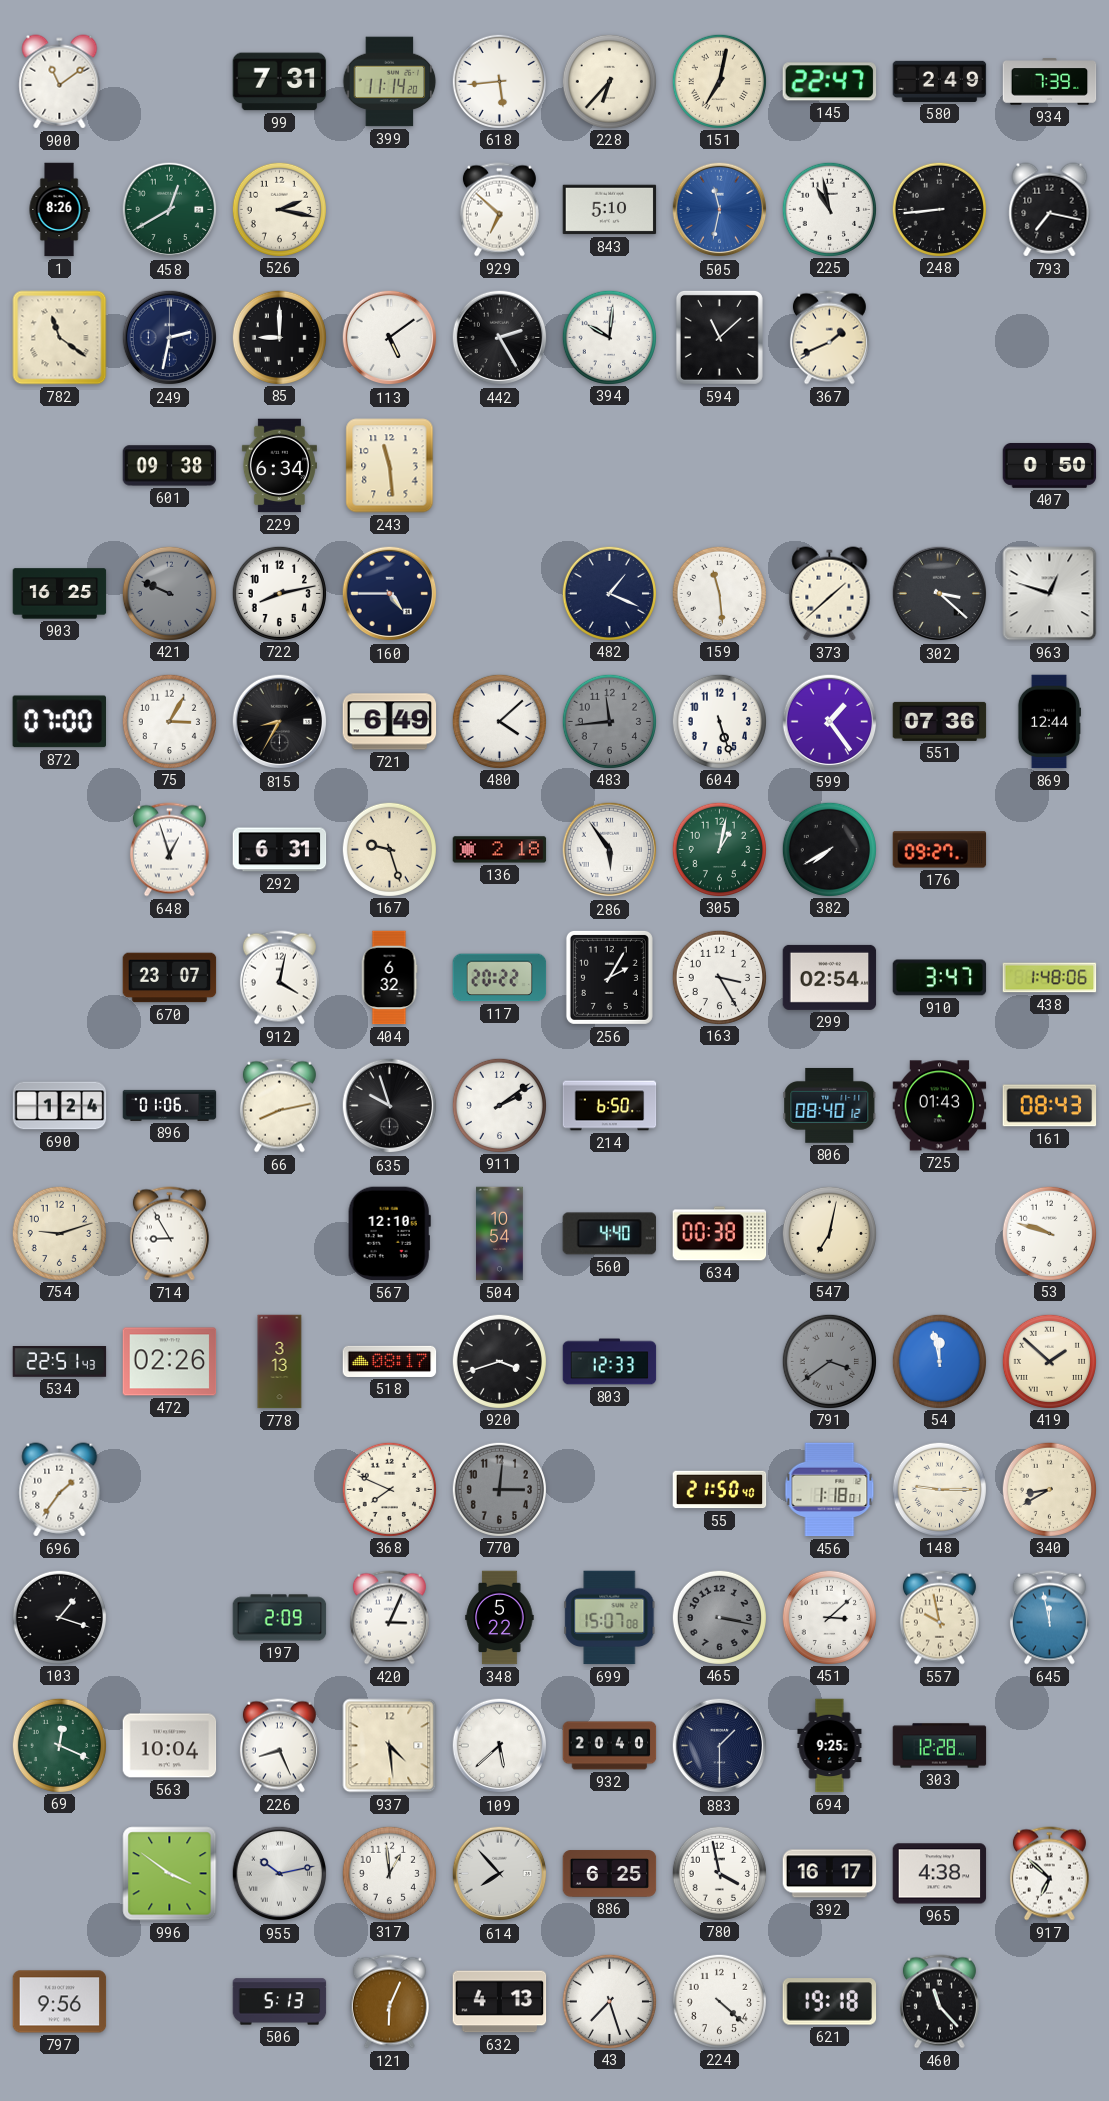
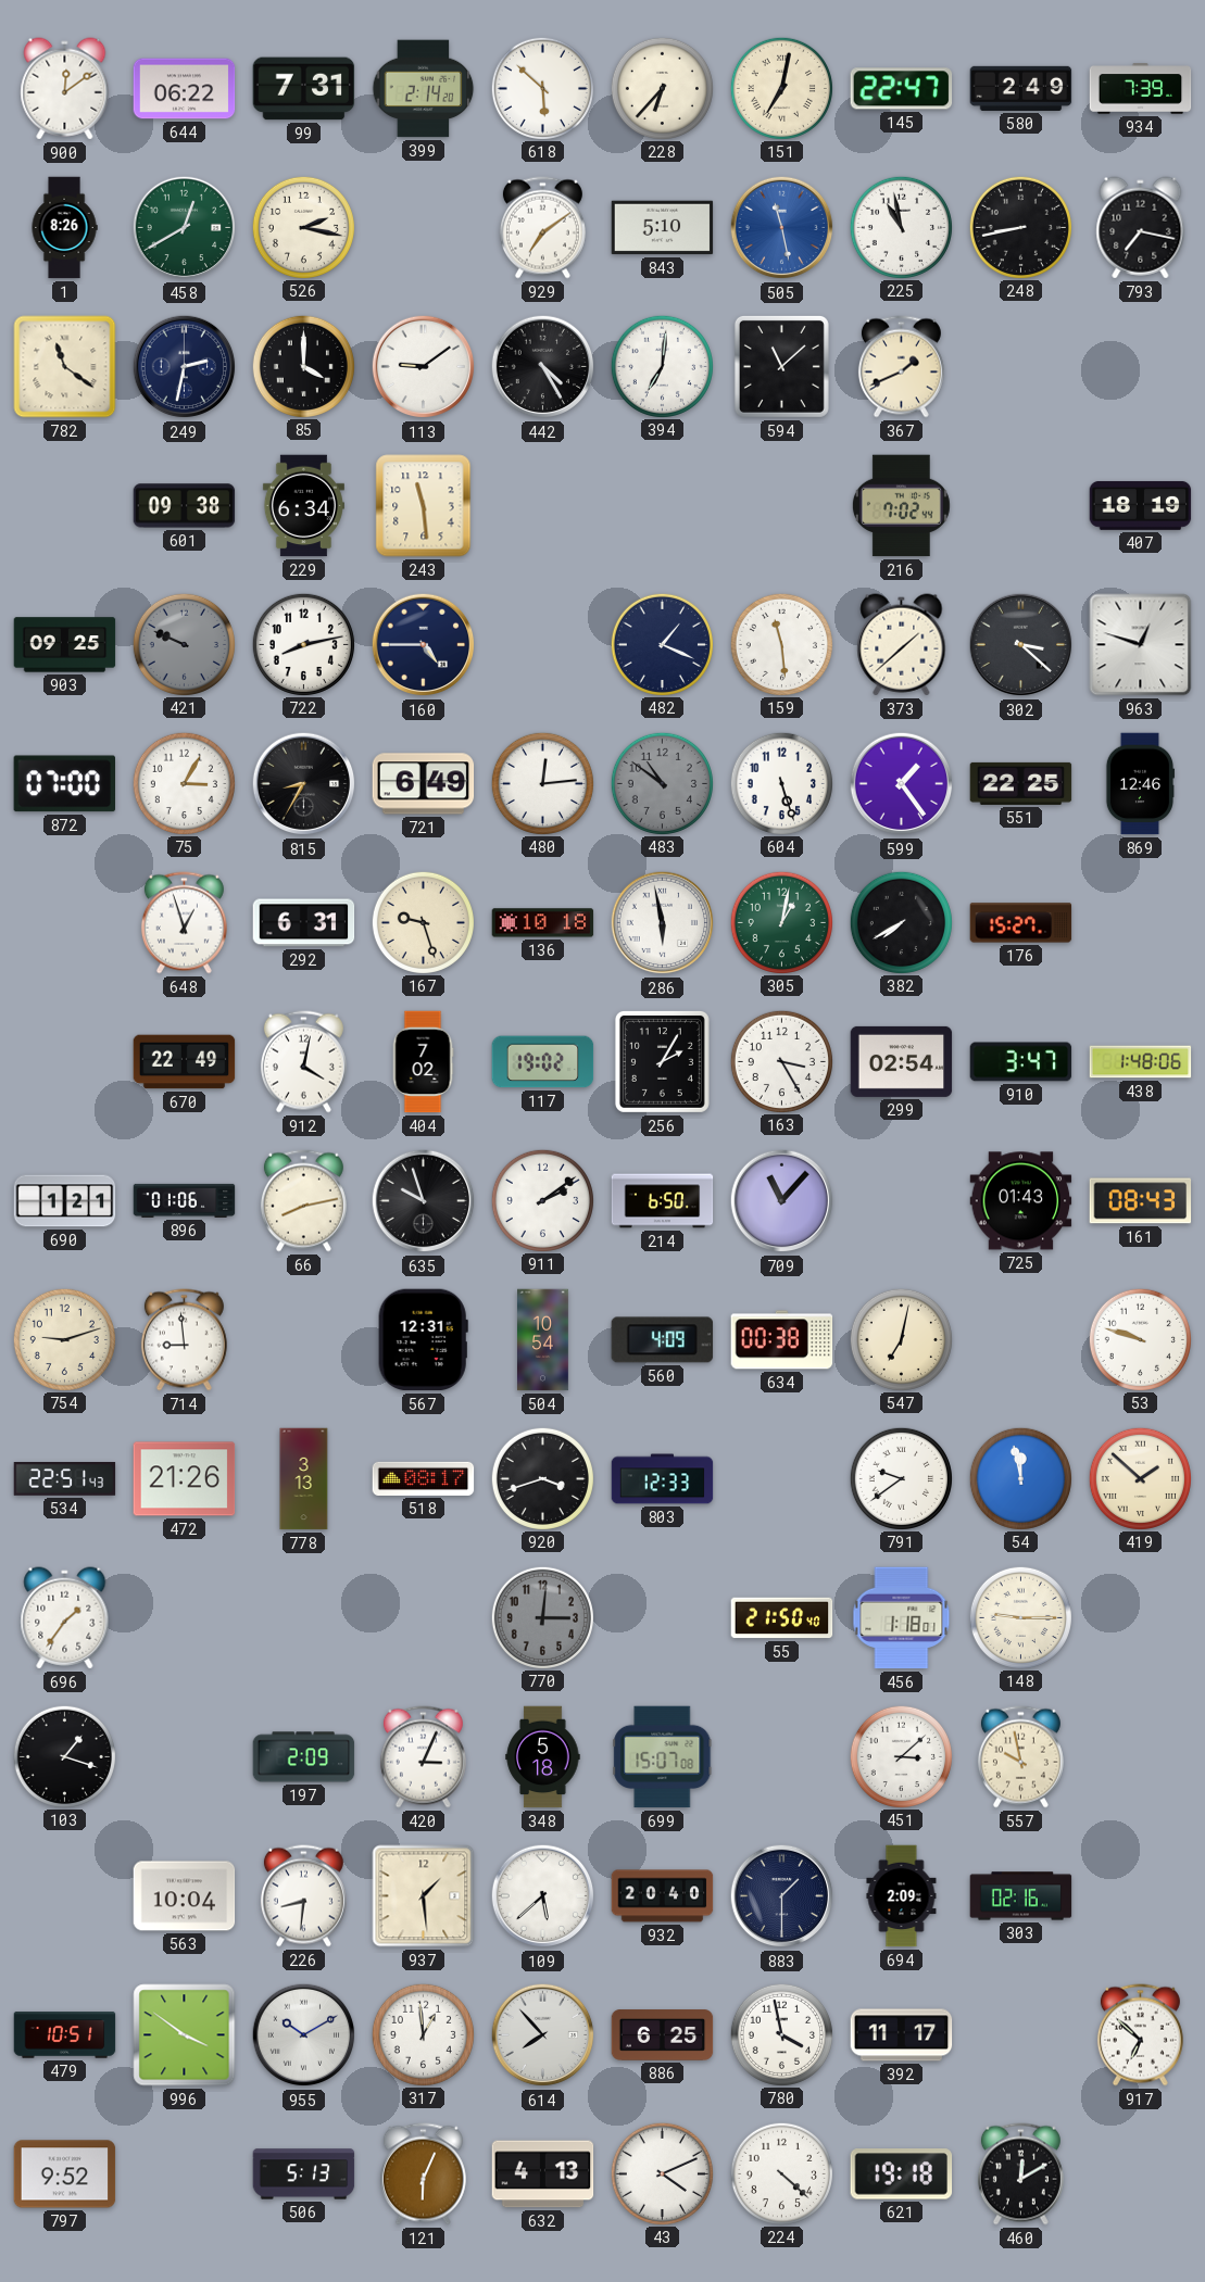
900: 11:09 -> 12:09
644: none -> 06:22
399: 11:14 -> 2:14
618: 5:44 -> 5:52
929: 6:52 -> 7:09
505: 11:32 -> 11:28
248: 8:44 -> 8:43
85: 9:00 -> 4:00
113: 5:09 -> 9:09
442: 2:25 -> 4:25
394: 10:01 -> 7:01
216: none -> 7:02
407: 0:50 -> 18:19
903: 16:25 -> 09:25
480: 4:08 -> 12:14
483: 11:44 -> 10:51
551: 07:36 -> 22:25
869: 12:44 -> 12:46
136: 2:18 -> 10:18
286: 5:54 -> 5:58
176: 09:27 -> 15:27
670: 23:07 -> 22:49
404: 6:32 -> 7:02
117: 20:22 -> 19:02
690: 1:24 -> 1:21
709: none -> 11:07
806: 08:40 -> none
714: 8:55 -> 8:59
567: 12:10 -> 12:31
560: 4:40 -> 4:09
472: 02:26 -> 21:26
791: 3:39 -> 9:39
791 dial: grey -> white
368: 7:49 -> none
340: 8:40 -> none
348: 5:22 -> 5:18
465: 3:17 -> none
645: 11:58 -> none
69: 12:19 -> none
226: 8:26 -> 8:31
937: 4:29 -> 1:29
694: 9:25 -> 2:09
303: 12:28 -> 02:16
479: none -> 10:51
955: 10:13 -> 10:10
392: 16:17 -> 11:17
965: 4:38 -> none
797: 9:56 -> 9:52
43: 7:27 -> 4:11
460: 11:23 -> 12:10
